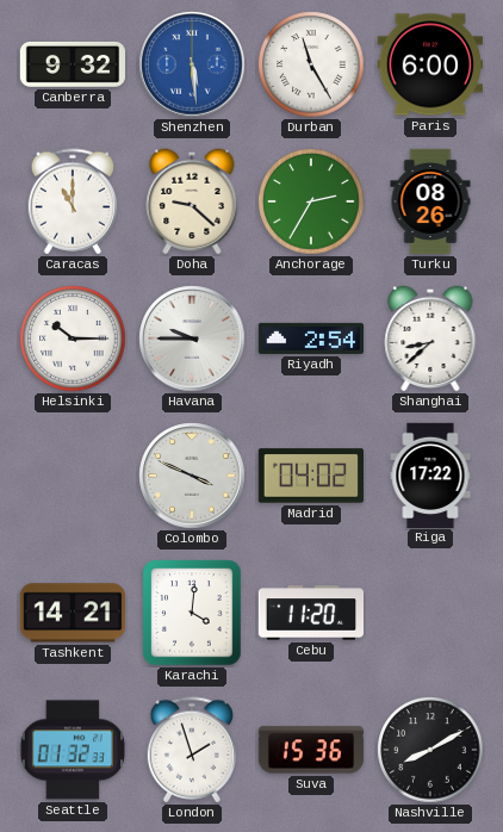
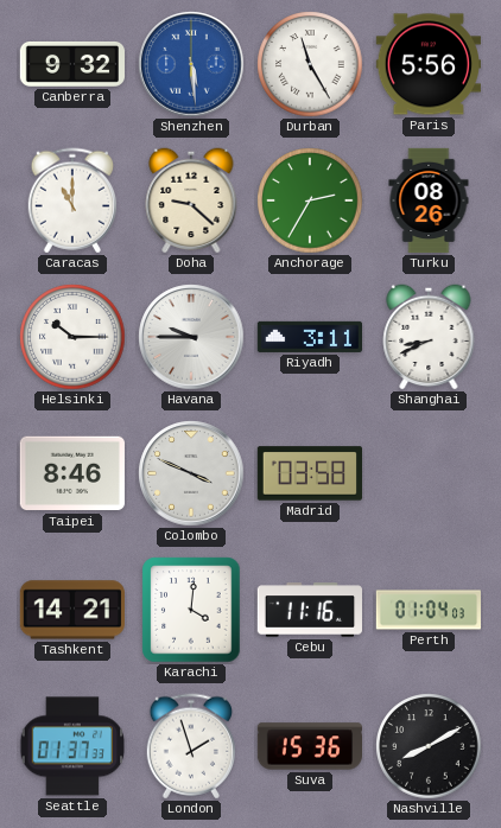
Paris: 6:00 -> 5:56
Riyadh: 2:54 -> 3:11
Shanghai: 8:38 -> 8:41
Taipei: none -> 8:46
Madrid: 04:02 -> 03:58
Riga: 17:22 -> none
Cebu: 11:20 -> 11:16
Perth: none -> 01:04
Seattle: 01:32 -> 01:37
